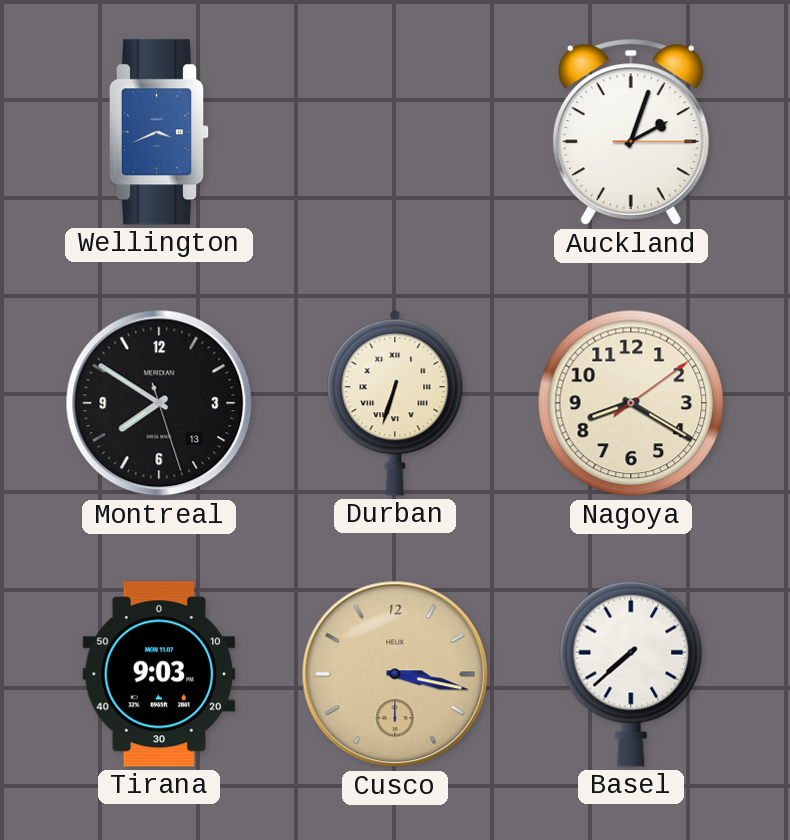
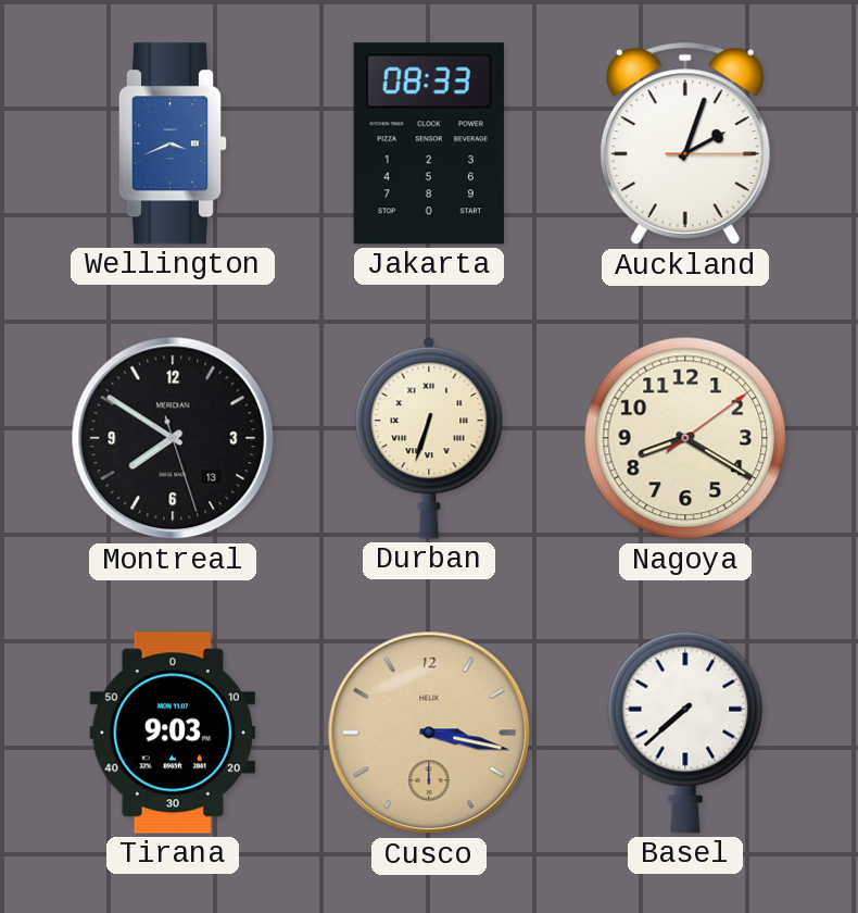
Jakarta: none -> 08:33
